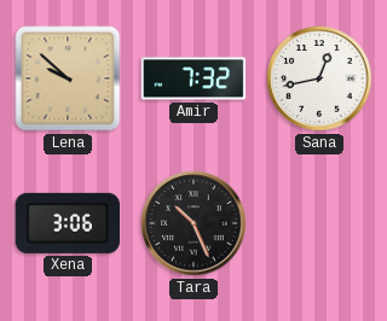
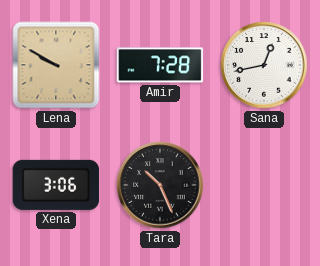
Lena: 9:52 -> 9:50
Amir: 7:32 -> 7:28
